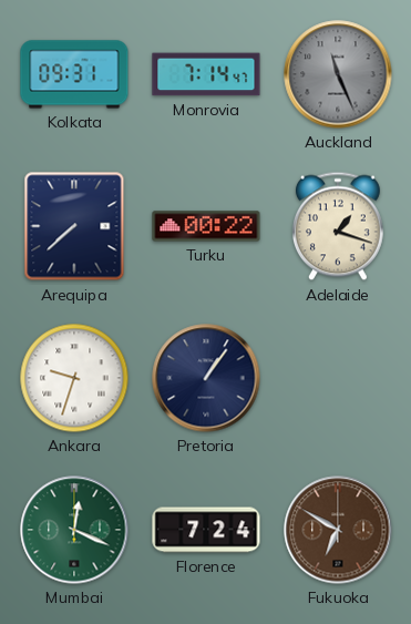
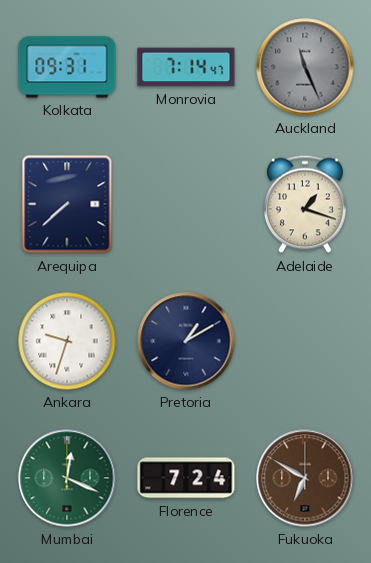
Turku: 00:22 -> none
Pretoria: 1:06 -> 1:10
